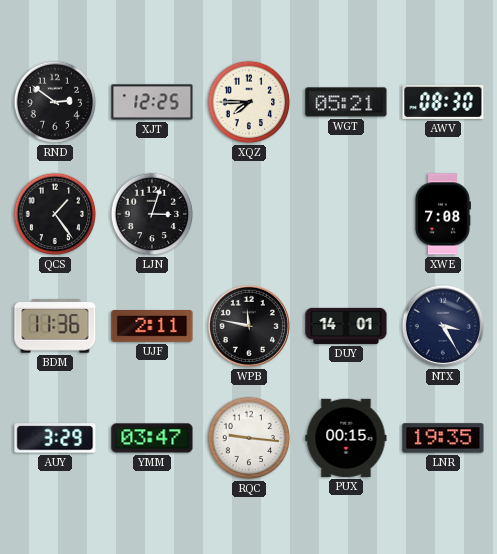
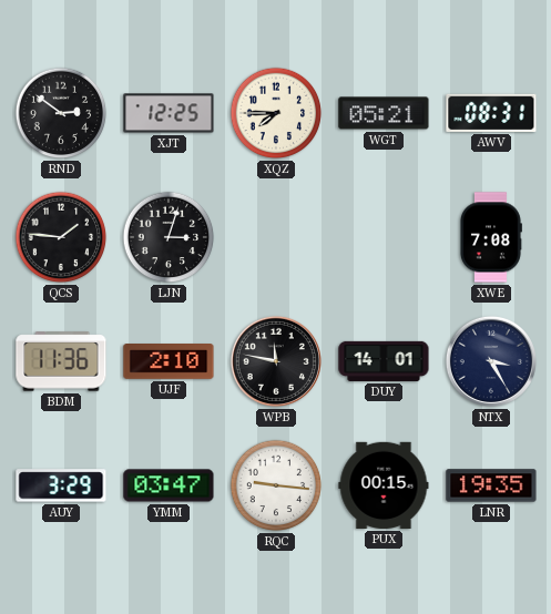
AWV: 08:30 -> 08:31
QCS: 1:24 -> 1:46
UJF: 2:11 -> 2:10
